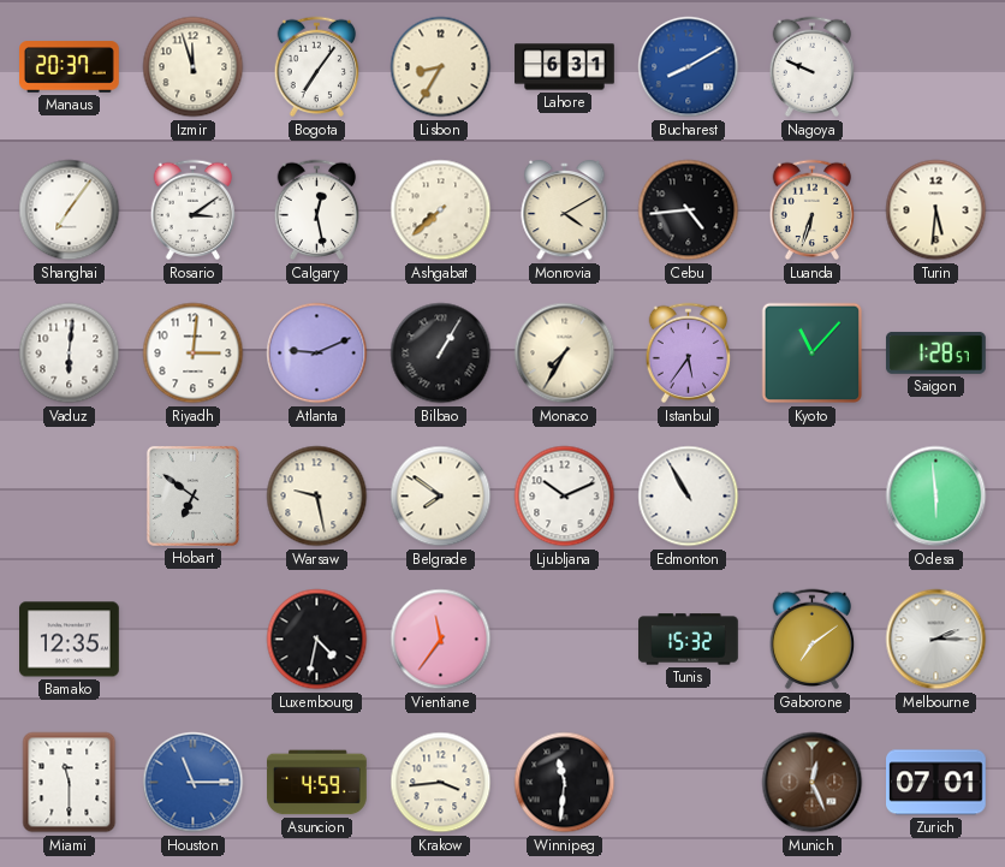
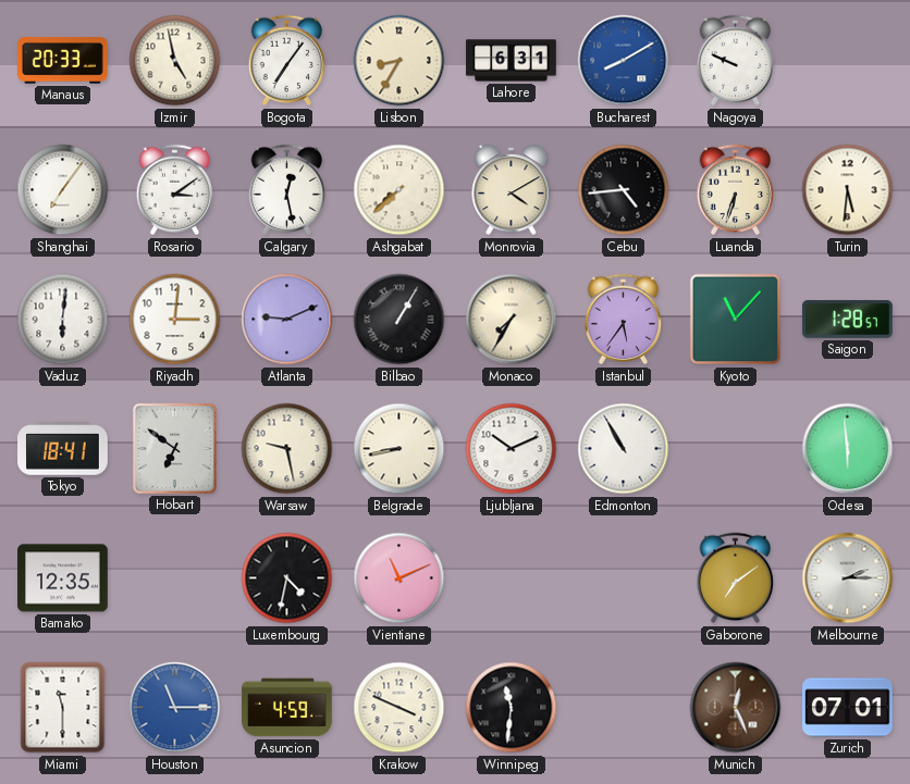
Manaus: 20:37 -> 20:33
Izmir: 11:57 -> 4:58
Tokyo: none -> 18:41
Belgrade: 7:51 -> 8:43
Vientiane: 11:36 -> 11:11
Tunis: 15:32 -> none
Krakow: 3:44 -> 3:49
